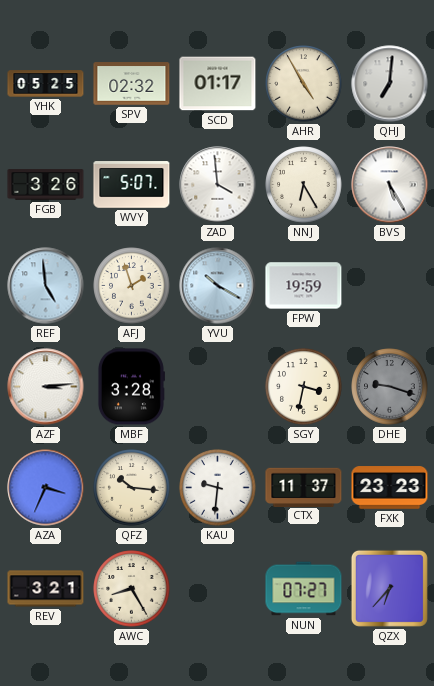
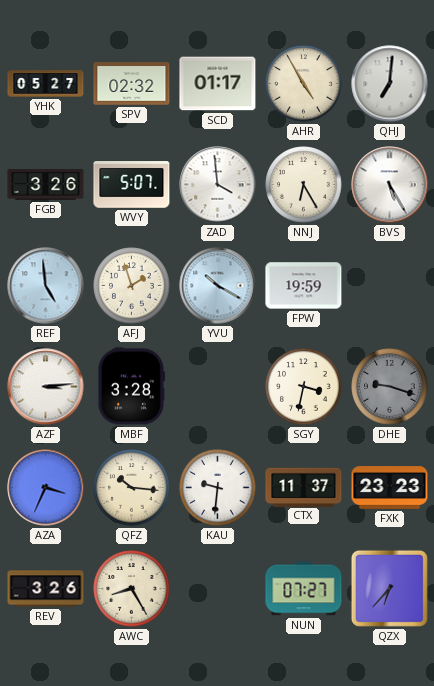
YHK: 05:25 -> 05:27
REV: 3:21 -> 3:26
